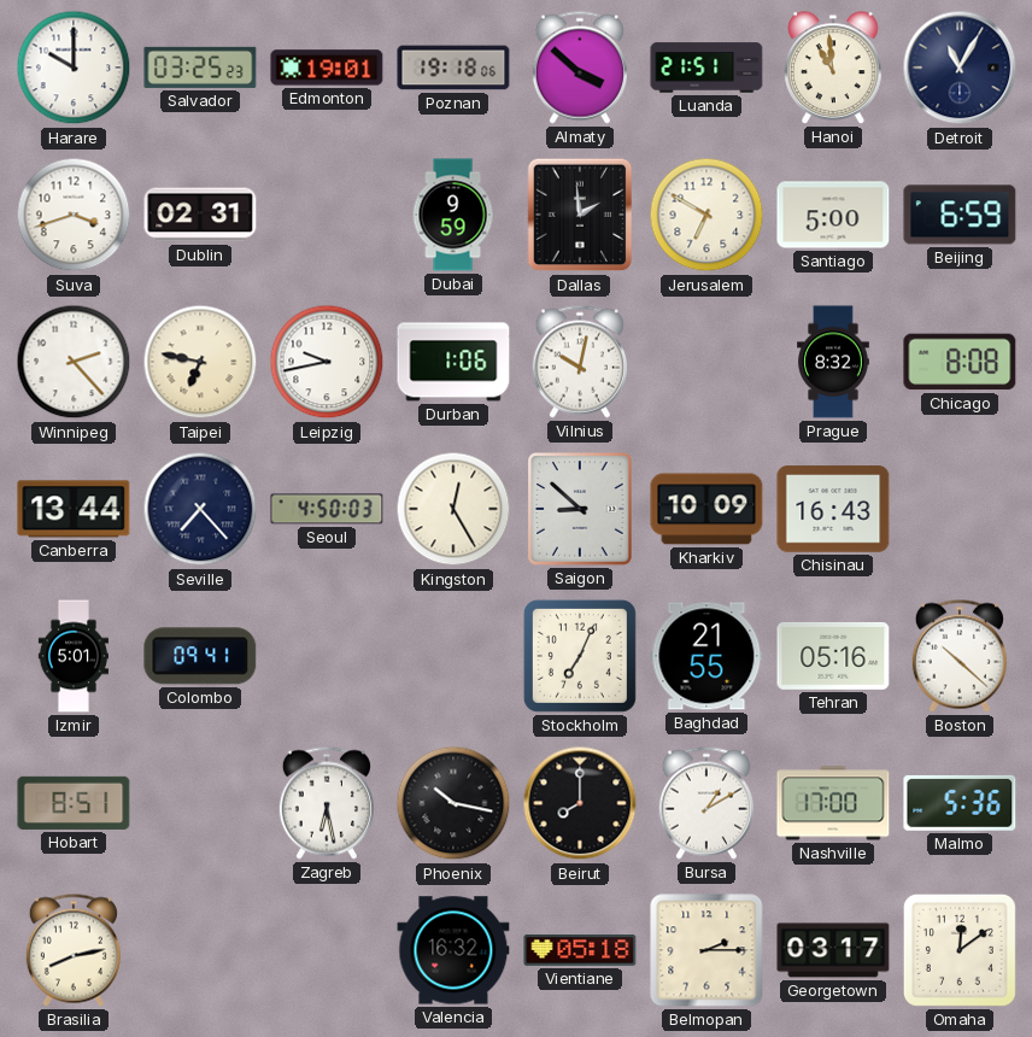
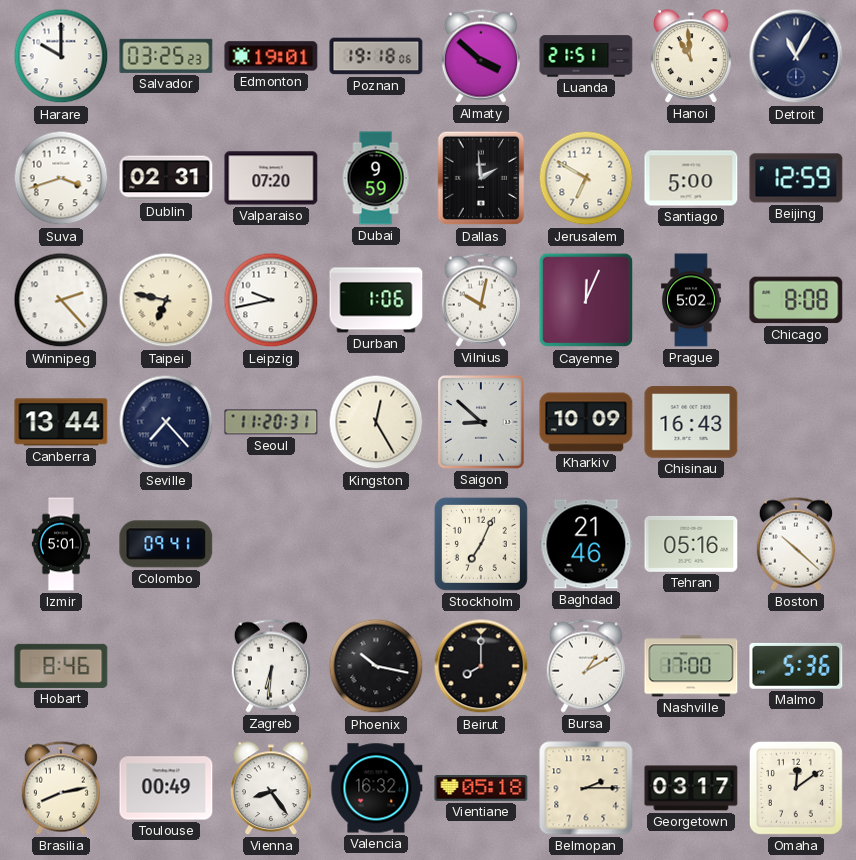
Valparaiso: none -> 07:20
Beijing: 6:59 -> 12:59
Cayenne: none -> 12:04
Prague: 8:32 -> 5:02
Seoul: 4:50 -> 11:20
Baghdad: 21:55 -> 21:46
Hobart: 8:51 -> 8:46
Zagreb: 6:28 -> 6:31
Toulouse: none -> 00:49
Vienna: none -> 8:24
